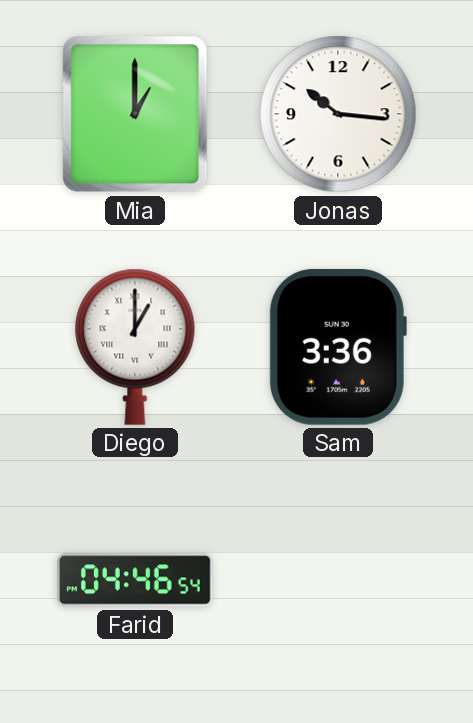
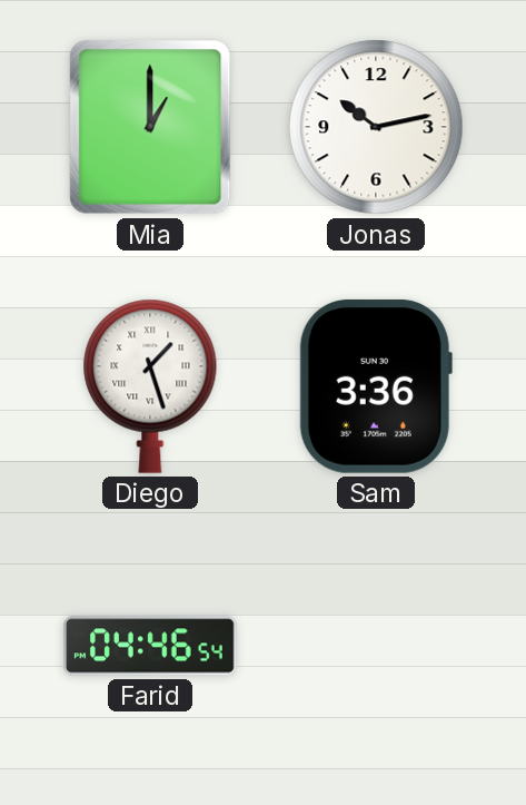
Jonas: 10:16 -> 10:13
Diego: 1:00 -> 1:27
